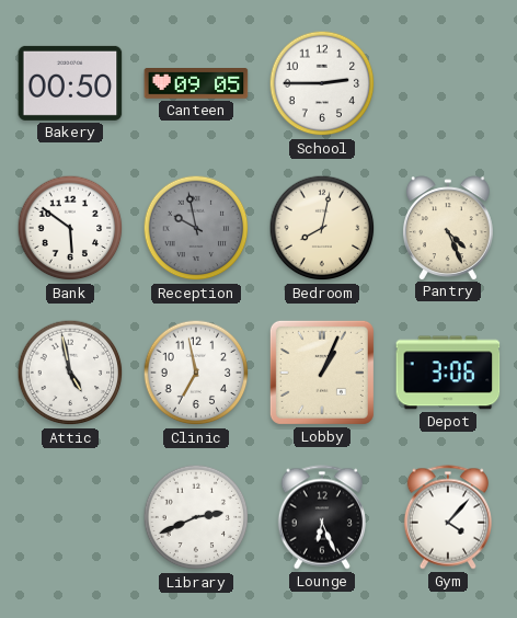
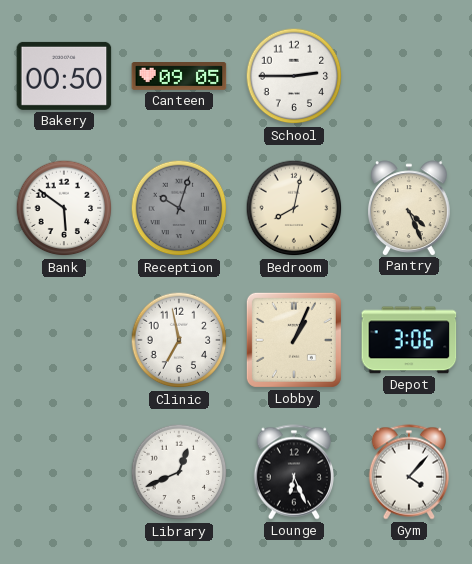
Reception: 9:58 -> 10:03
Attic: 4:58 -> none
Library: 2:41 -> 12:41
